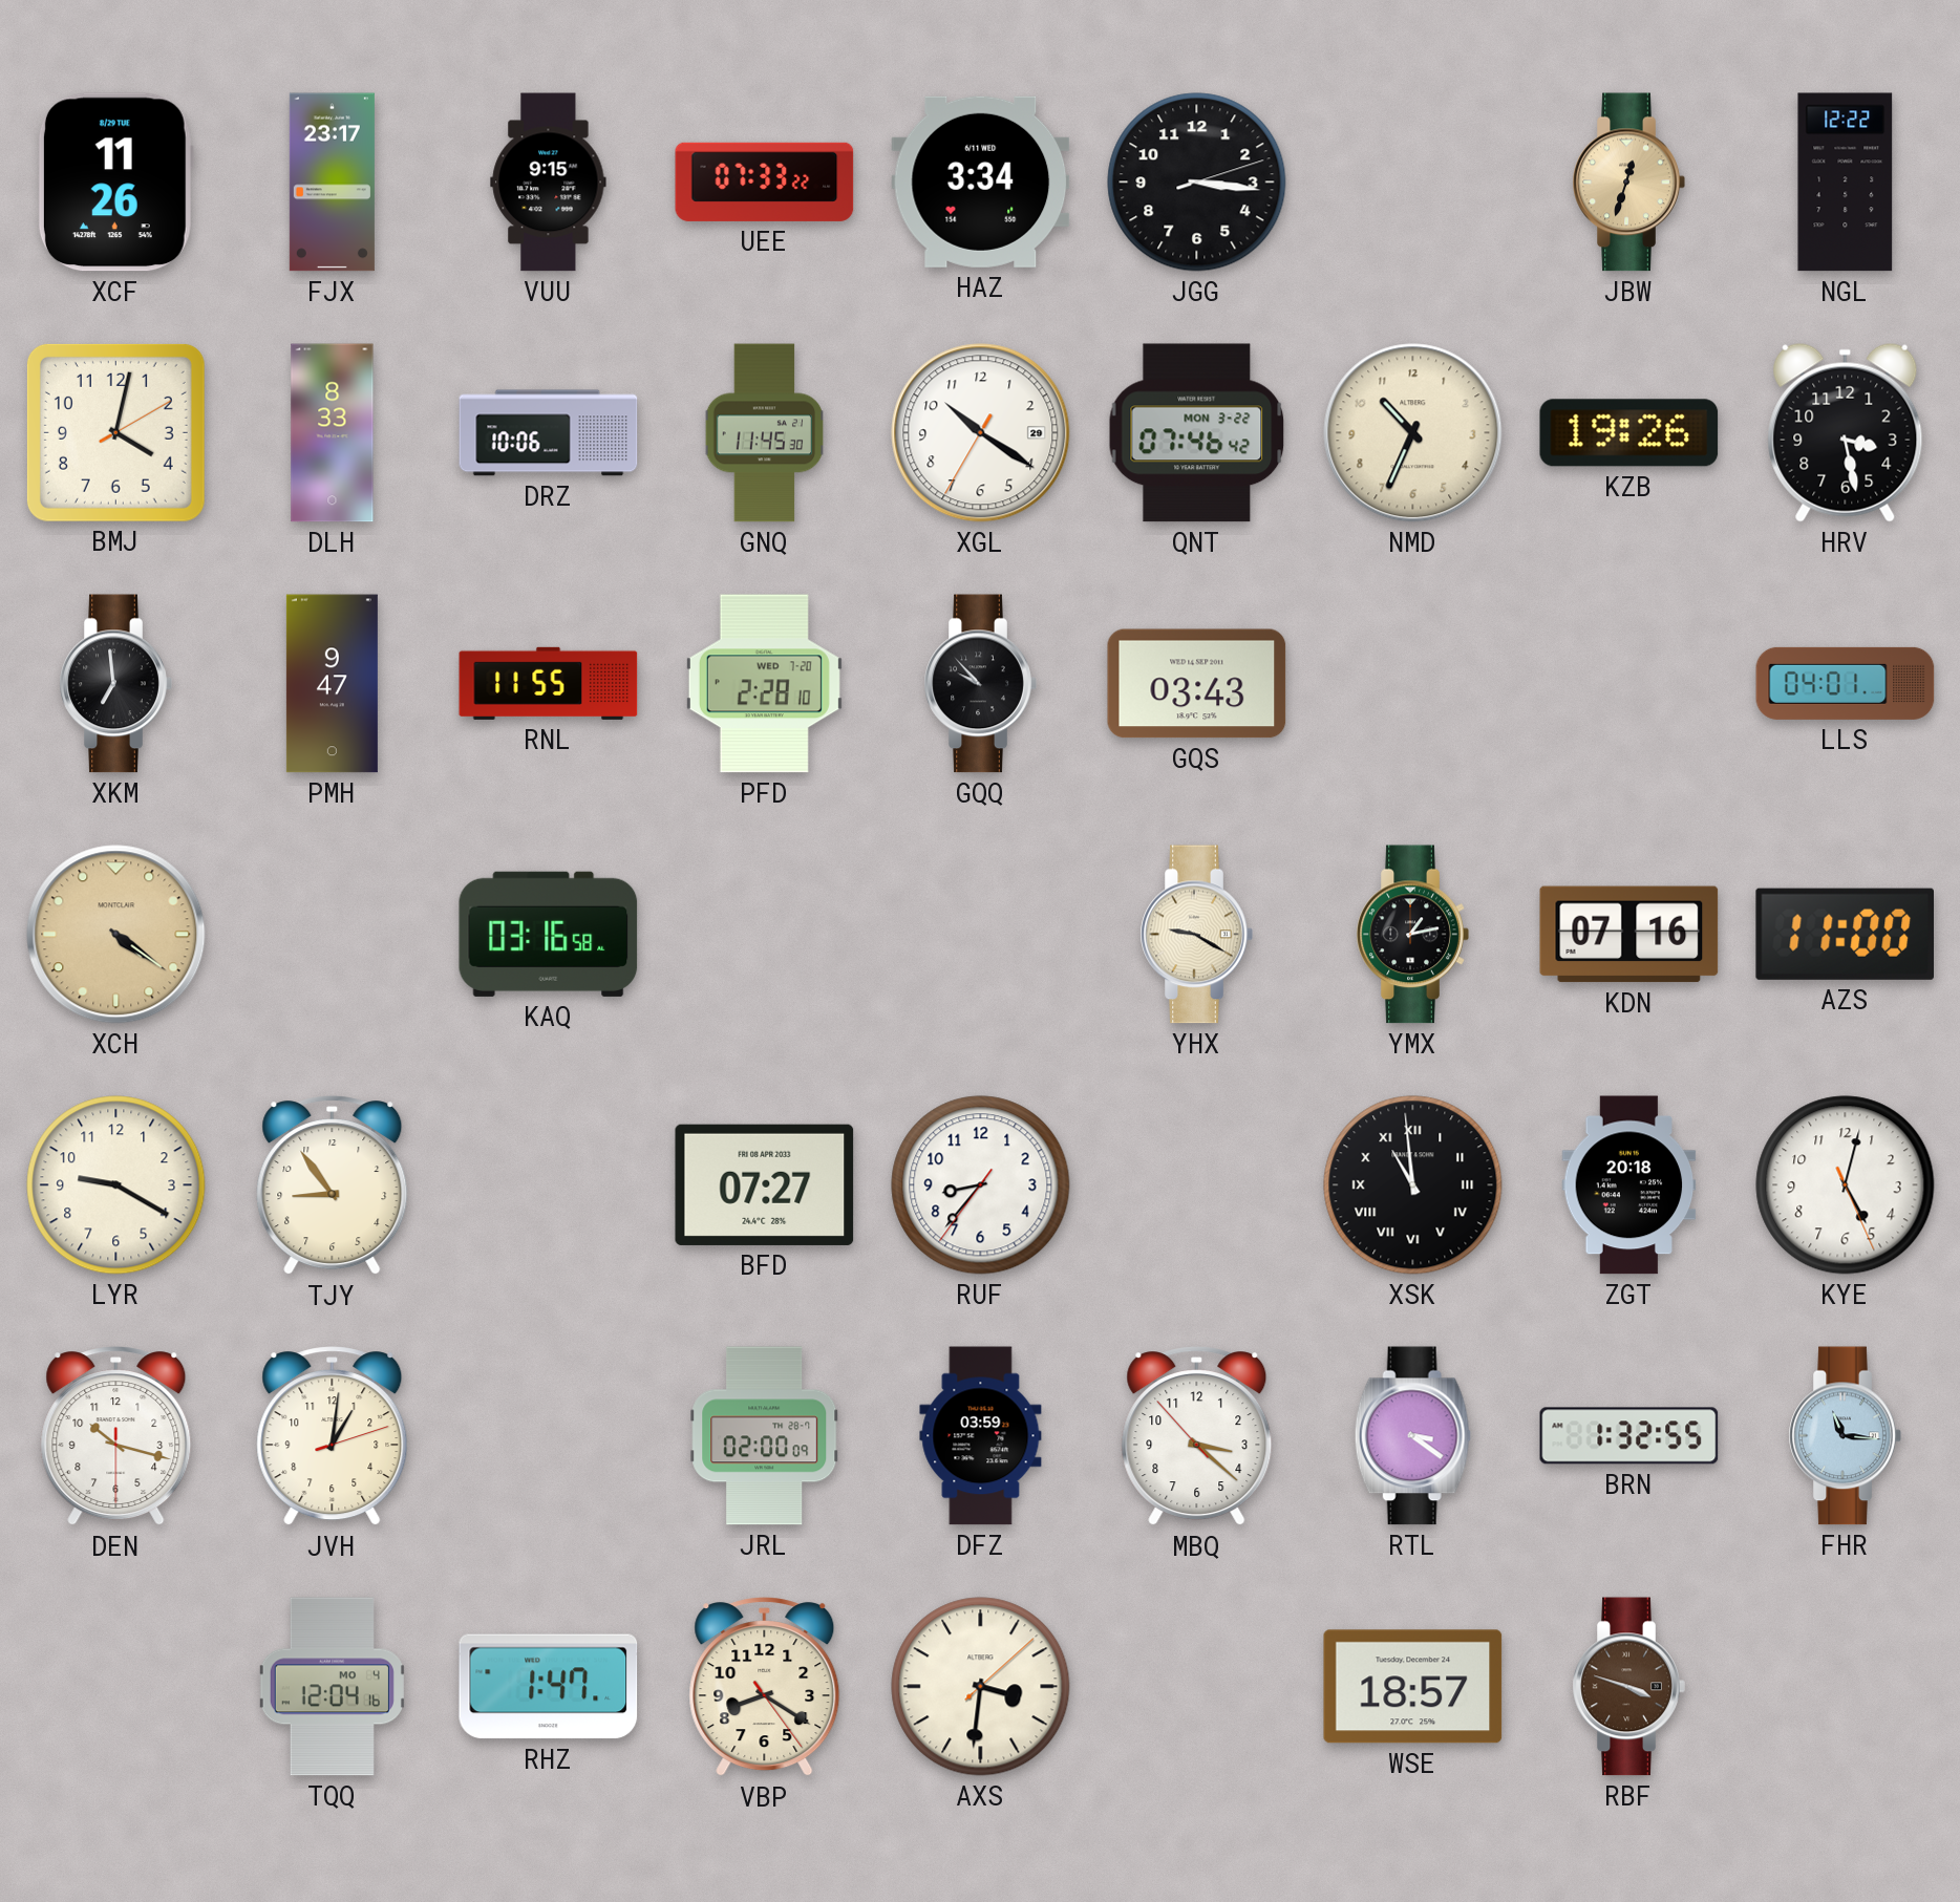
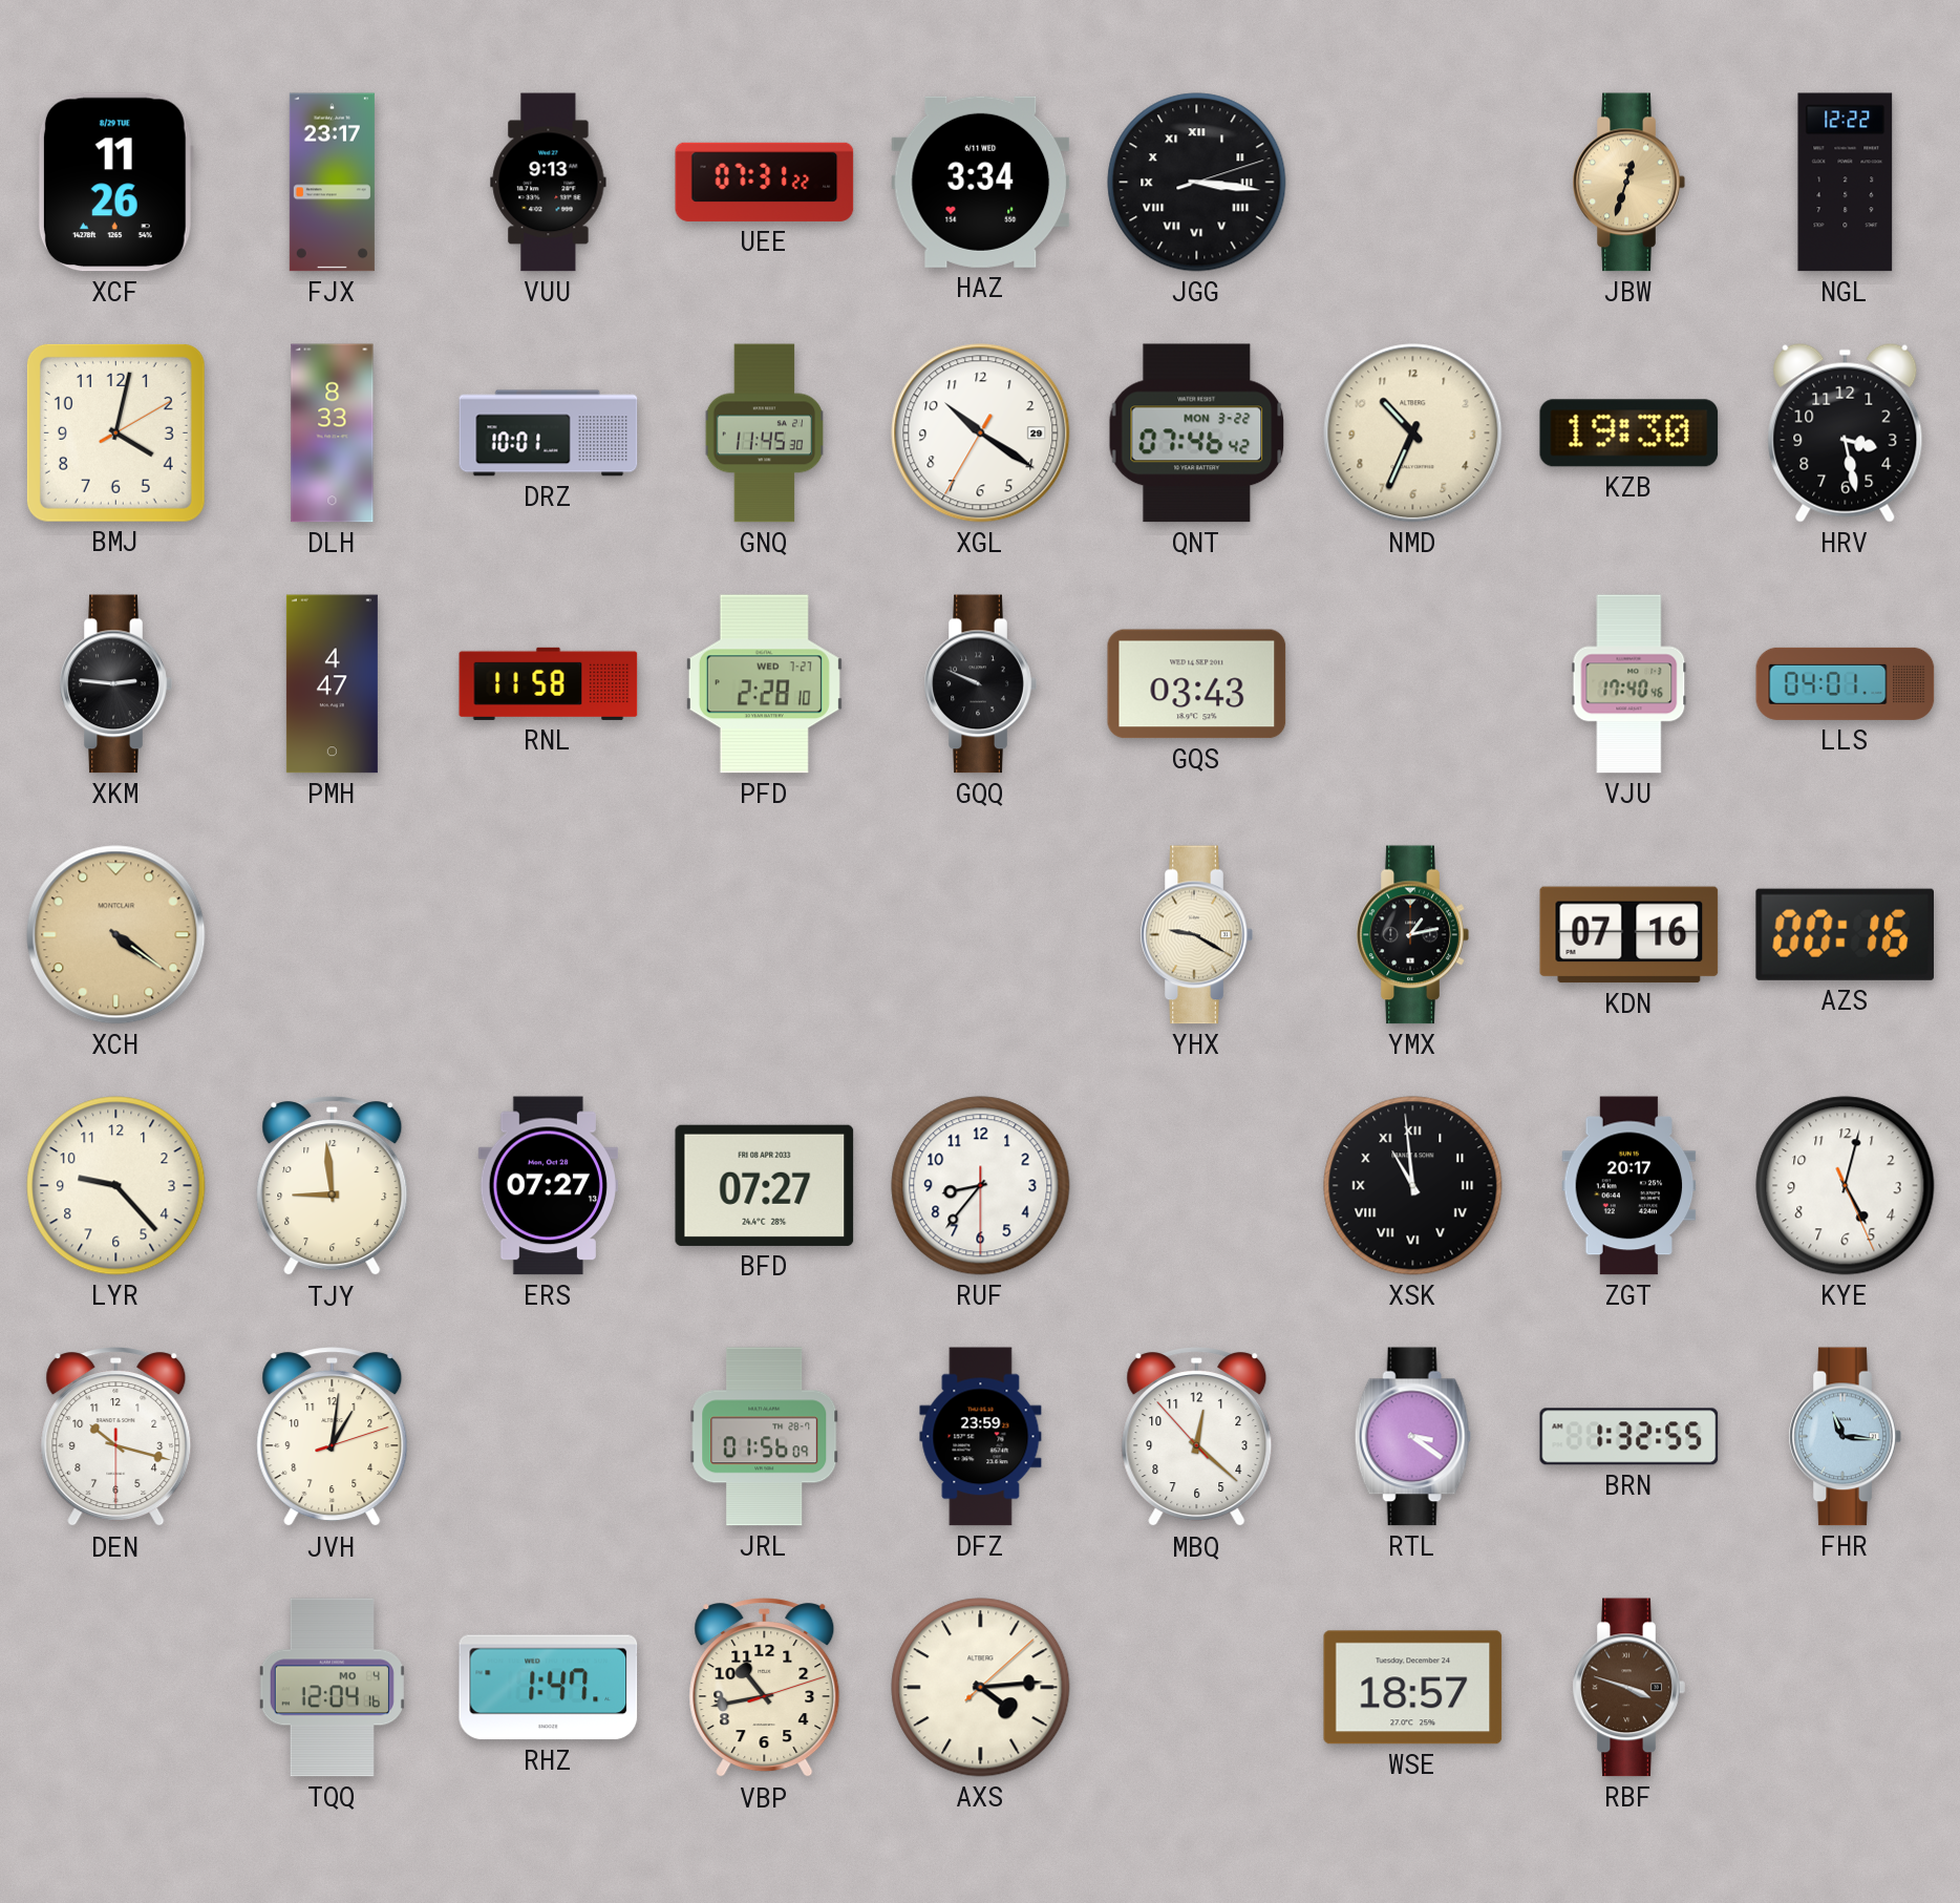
VUU: 9:15 -> 9:13
UEE: 07:33 -> 07:31
JGG numerals: Arabic -> Roman
DRZ: 10:06 -> 10:01
KZB: 19:26 -> 19:30
XKM: 6:59 -> 2:46
PMH: 9:47 -> 4:47
RNL: 11:55 -> 11:58
PFD date: WED 7-20 -> WED 7-27
GQQ: 9:53 -> 9:49
VJU: none -> 17:40
KAQ: 03:16 -> none
AZS: 11:00 -> 00:16
LYR: 9:20 -> 9:23
TJY: 8:54 -> 8:59
ERS: none -> 07:27
RUF: 8:36:36 -> 8:36:30
ZGT: 20:18 -> 20:17
JRL: 02:00 -> 01:56
DFZ: 03:59 -> 23:59
MBQ: 3:21 -> 12:21
VBP: 8:20 -> 10:43
AXS: 3:31 -> 4:14
